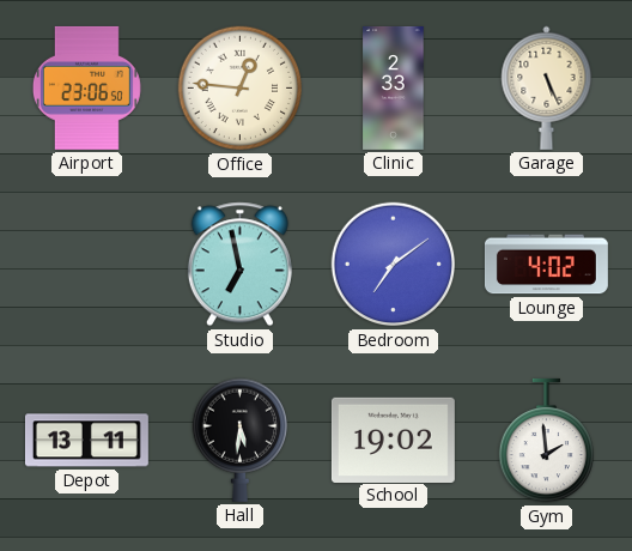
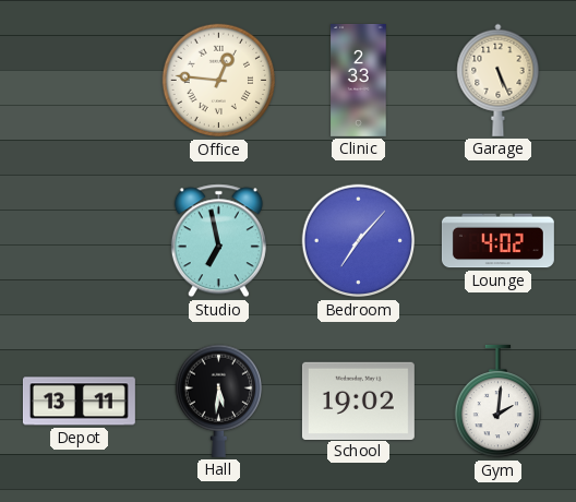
Airport: 23:06 -> none
Bedroom: 7:09 -> 7:07
Gym: 1:59 -> 2:01
